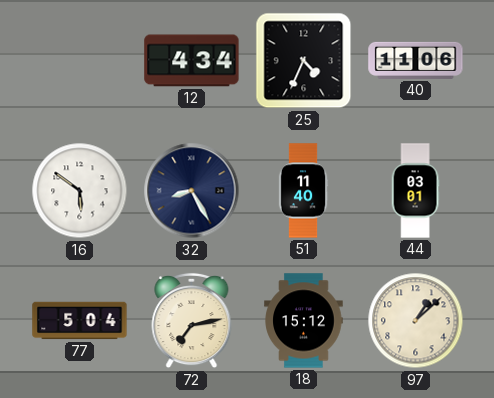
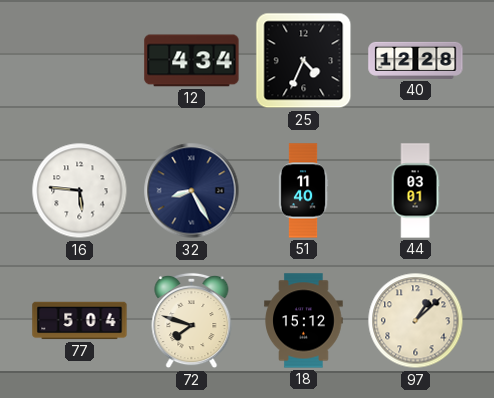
40: 11:06 -> 12:28
16: 5:51 -> 5:46
72: 7:13 -> 7:48
